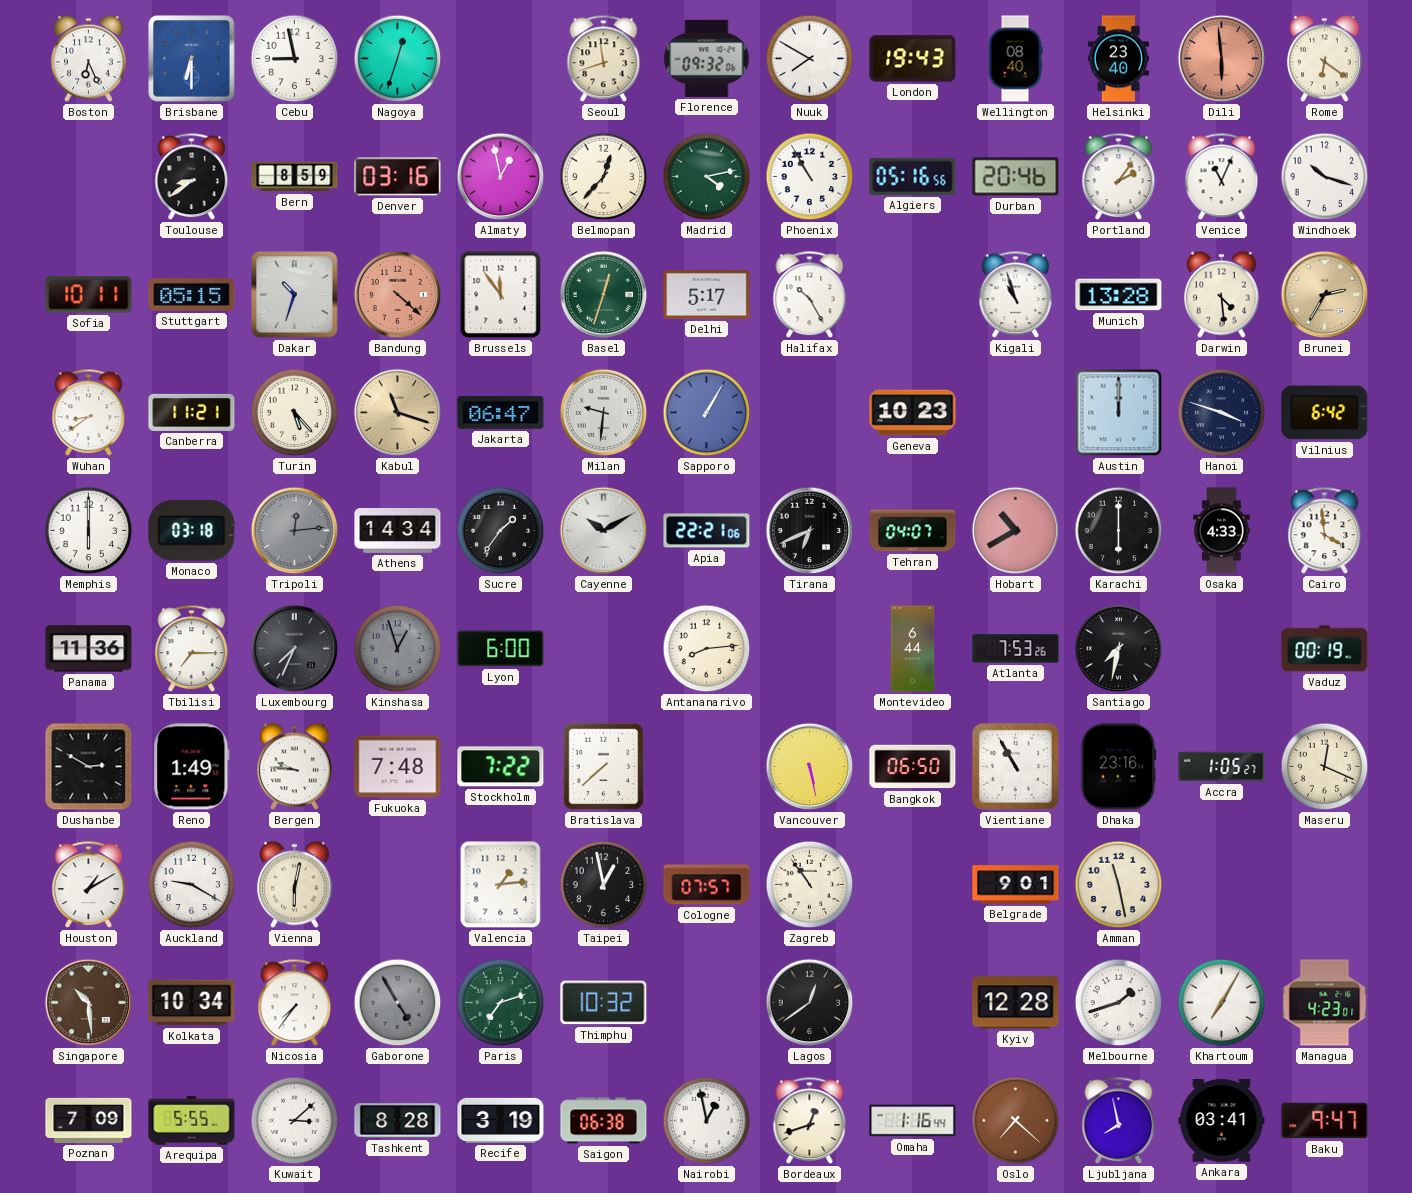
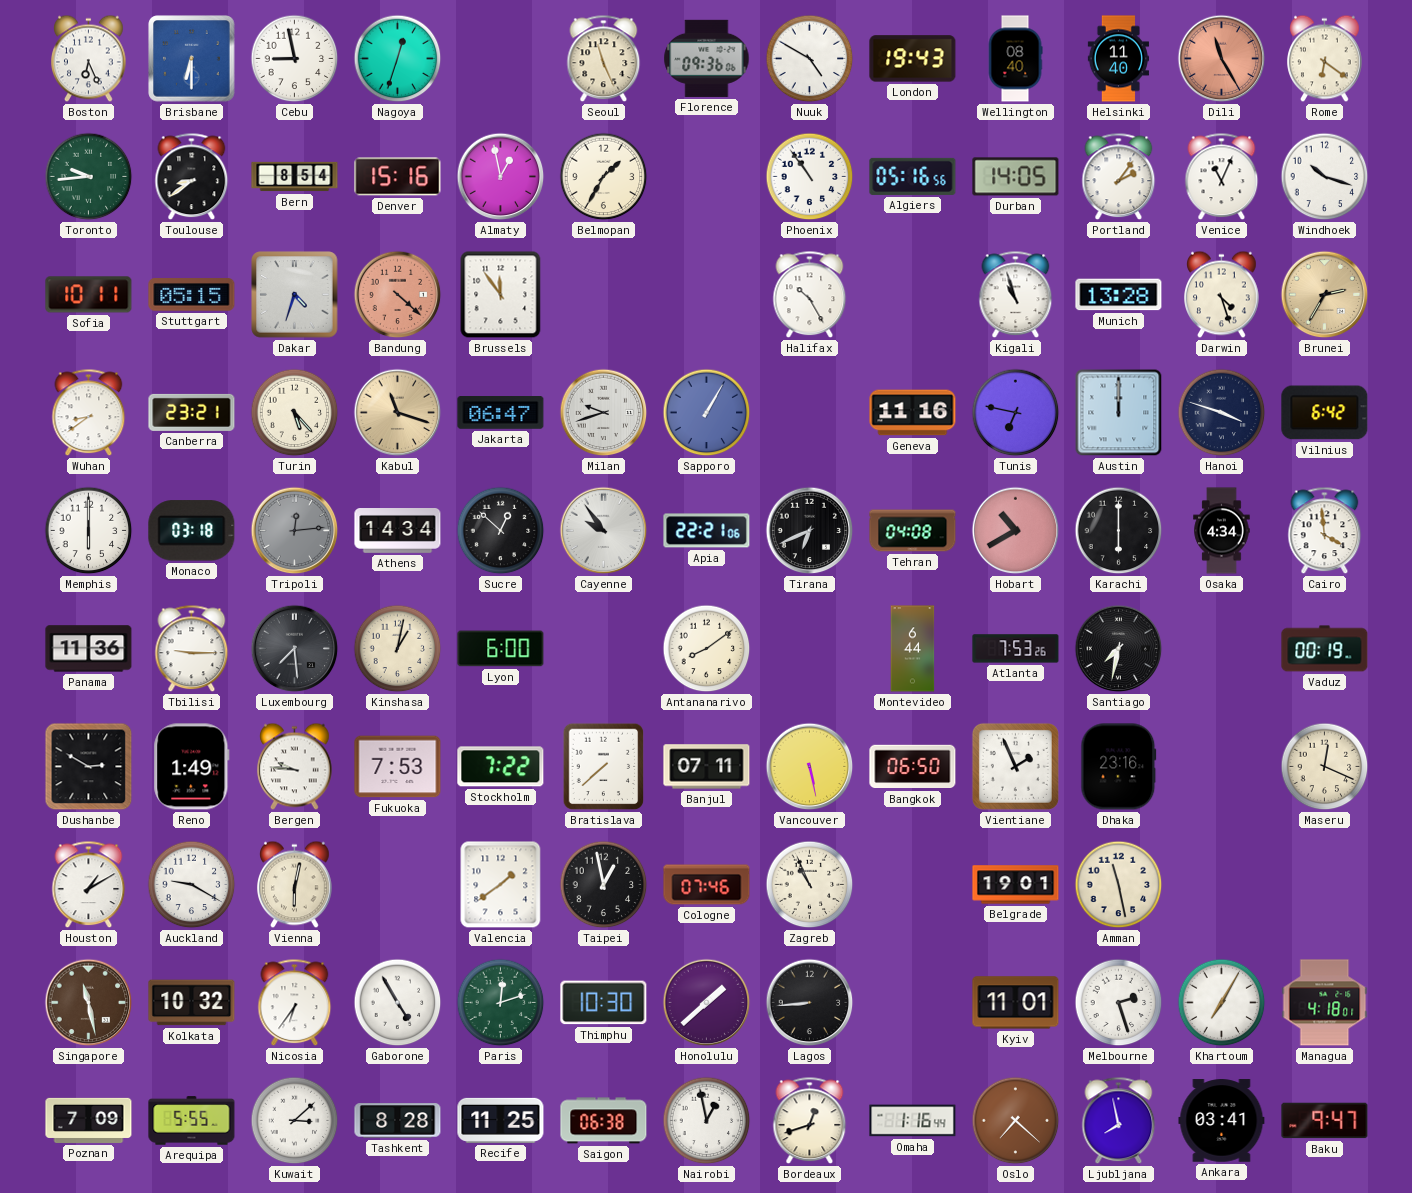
Seoul: 11:42 -> 11:26
Florence: 09:32 -> 09:36
Nuuk: 7:50 -> 4:50
Helsinki: 23:40 -> 11:40
Dili: 5:59 -> 11:25
Toronto: none -> 9:44
Bern: 8:59 -> 8:54
Denver: 03:16 -> 15:16
Belmopan: 12:37 -> 1:35
Madrid: 4:13 -> none
Phoenix: 10:55 -> 10:54
Durban: 20:46 -> 14:05
Dakar: 10:33 -> 4:33
Basel: 12:33 -> none
Delhi: 5:17 -> none
Darwin: 4:29 -> 4:27
Canberra: 11:21 -> 23:21
Milan: 9:31 -> 9:42
Geneva: 10:23 -> 11:16
Tunis: none -> 6:47
Sucre: 1:36 -> 12:52
Cayenne: 10:10 -> 9:54
Tehran: 04:07 -> 04:08
Osaka: 4:33 -> 4:34
Tbilisi: 7:15 -> 9:15
Luxembourg: 7:34 -> 7:29
Kinshasa: 12:57 -> 1:02
Kinshasa dial: grey -> cream
Antananarivo: 8:14 -> 8:09
Fukuoka: 7:48 -> 7:53
Banjul: none -> 07:11
Vientiane: 10:55 -> 1:56
Accra: 1:05 -> none
Valencia: 1:14 -> 1:39
Cologne: 07:57 -> 07:46
Zagreb: 10:54 -> 10:56
Belgrade: 9:01 -> 19:01
Singapore: 10:29 -> 11:28
Kolkata: 10:34 -> 10:32
Nicosia: 7:36 -> 6:36
Gaborone dial: grey -> white
Paris: 7:12 -> 12:12
Thimphu: 10:32 -> 10:30
Honolulu: none -> 1:38
Lagos: 12:39 -> 8:44
Kyiv: 12:28 -> 11:01
Melbourne: 1:42 -> 2:27
Managua: 4:23 -> 4:18
Recife: 3:19 -> 11:25
